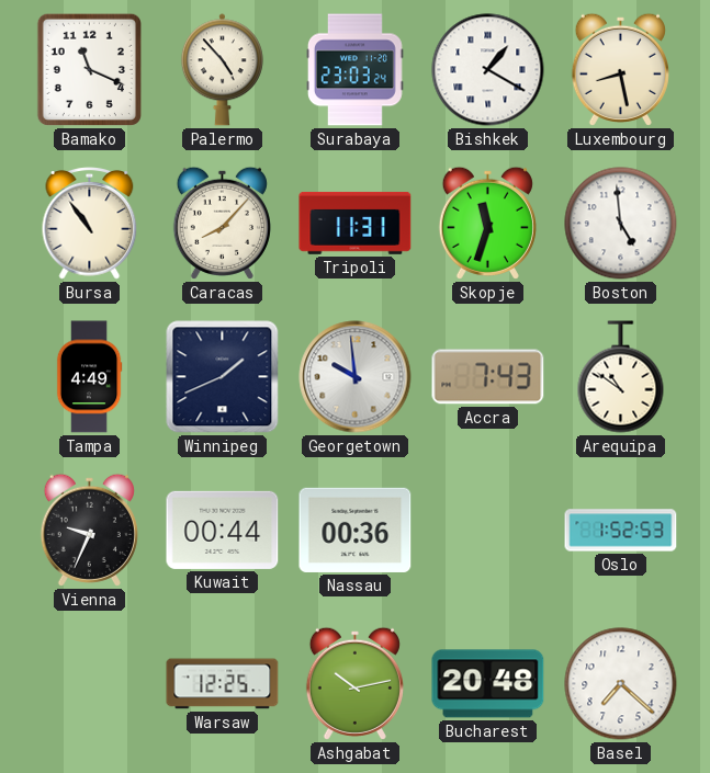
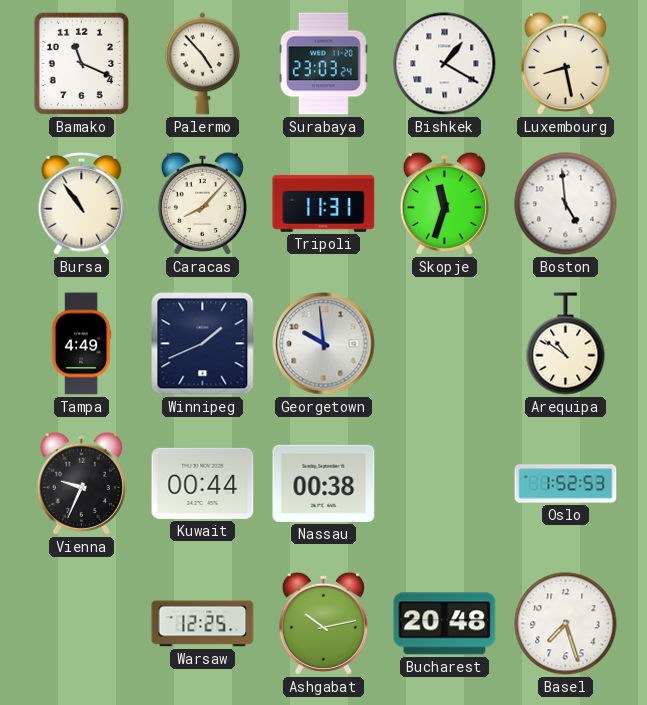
Accra: 7:43 -> none
Nassau: 00:36 -> 00:38
Basel: 7:22 -> 7:27
